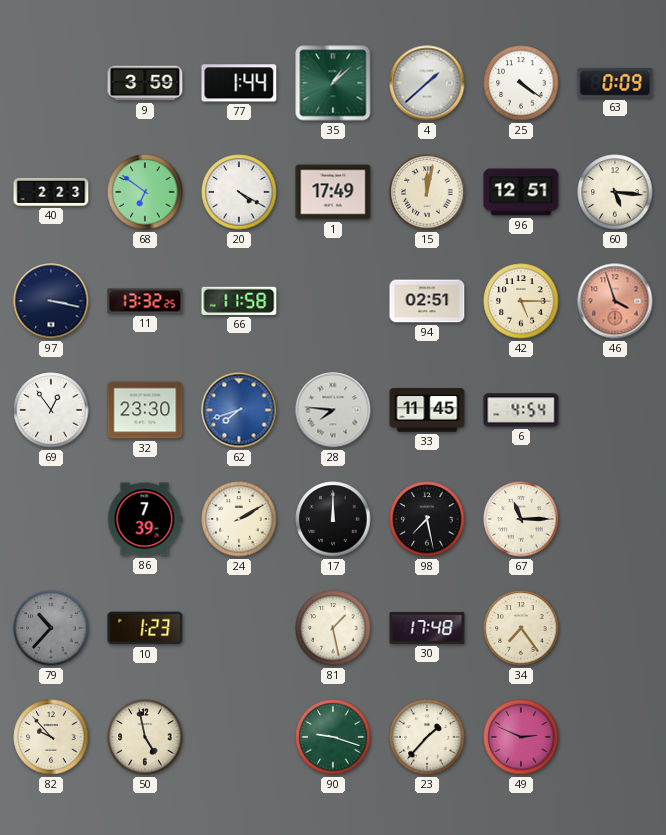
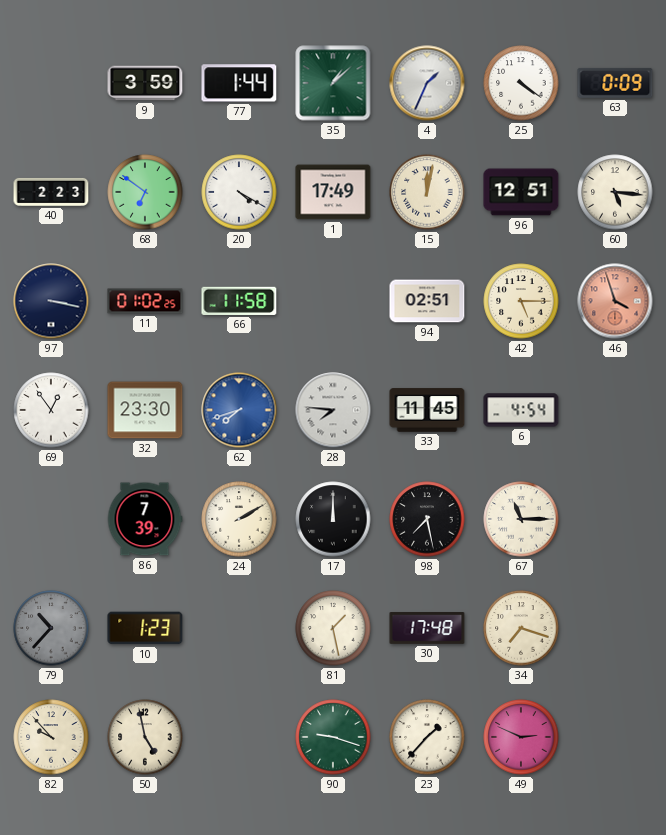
4: 1:38 -> 1:34
11: 13:32 -> 01:02
34: 7:24 -> 7:18
